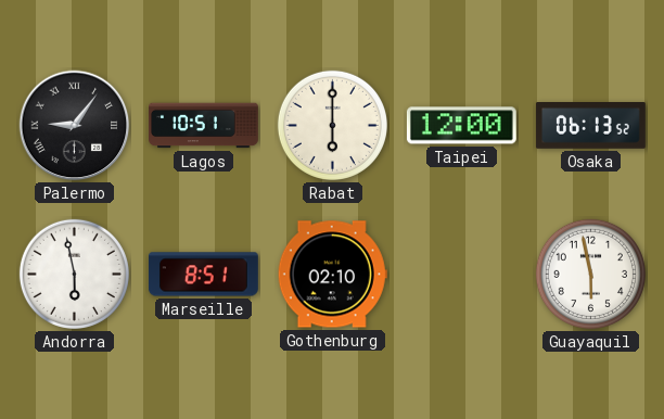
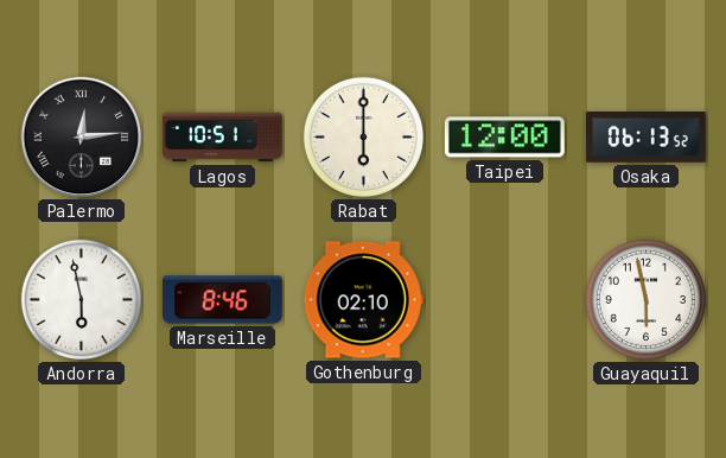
Palermo: 9:06 -> 12:14
Marseille: 8:51 -> 8:46
